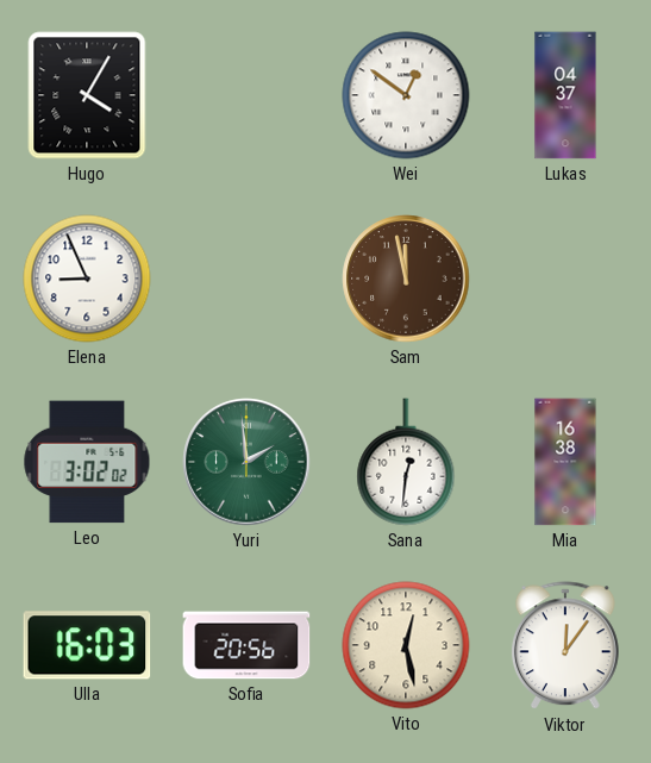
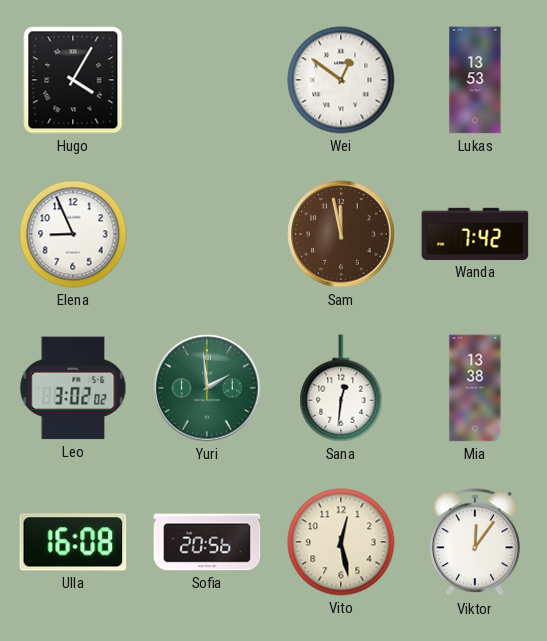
Lukas: 04:37 -> 13:53
Wanda: none -> 7:42
Mia: 16:38 -> 13:38
Ulla: 16:03 -> 16:08
